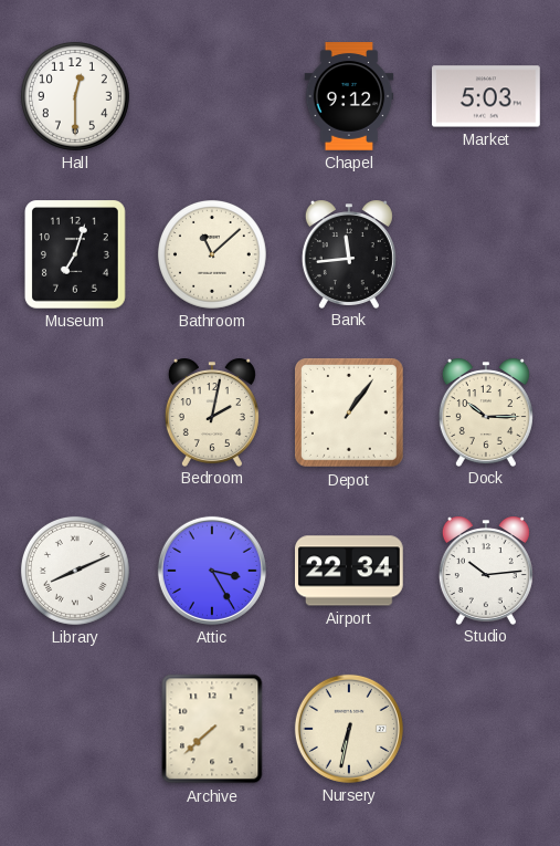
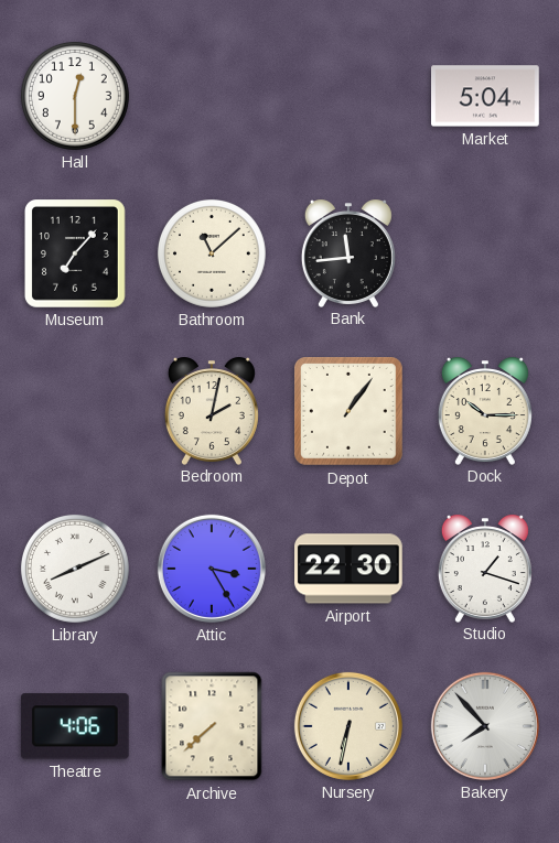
Chapel: 9:12 -> none
Market: 5:03 -> 5:04
Museum: 7:03 -> 7:07
Airport: 22:34 -> 22:30
Studio: 10:14 -> 1:18
Theatre: none -> 4:06
Bakery: none -> 7:53
